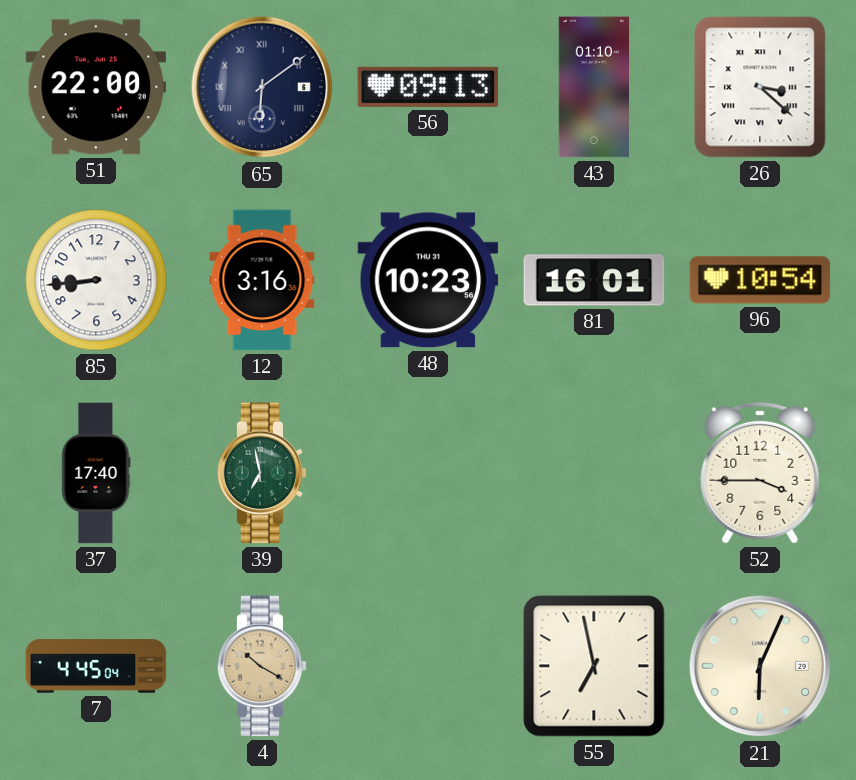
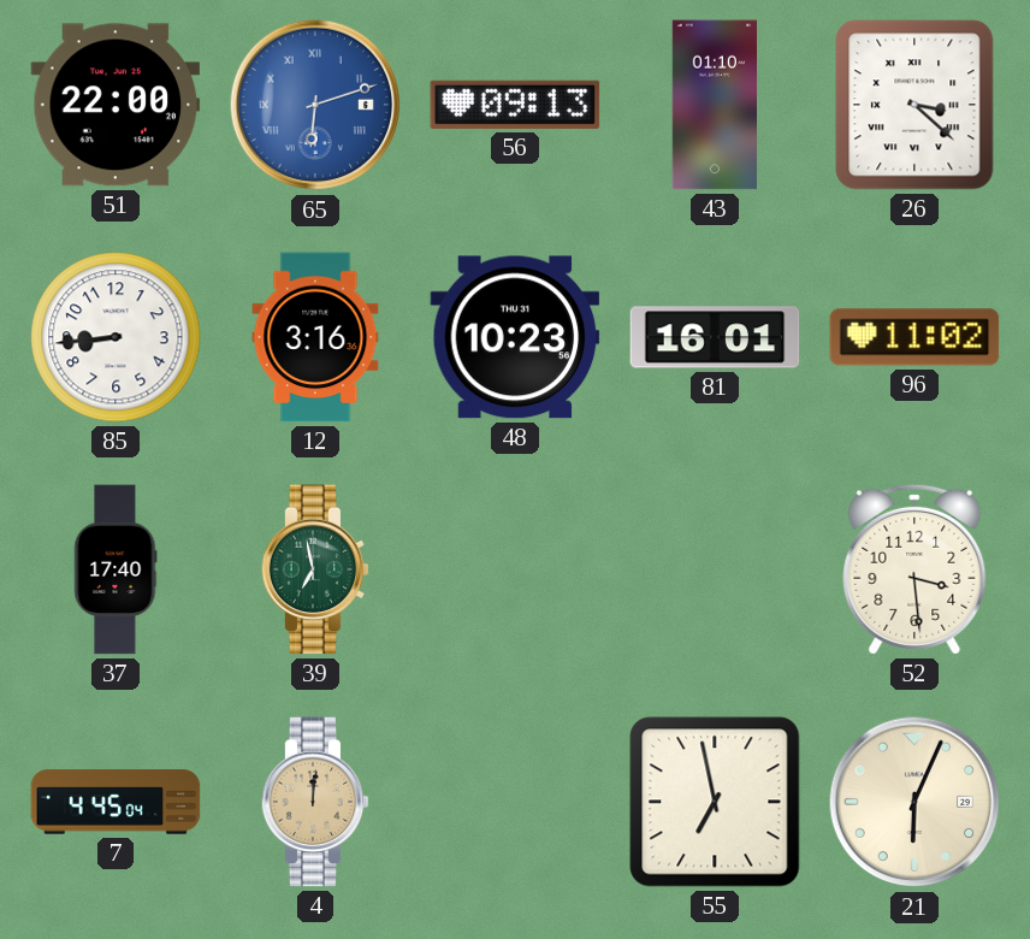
65: 6:09 -> 6:12
65 dial: navy -> blue
96: 10:54 -> 11:02
52: 3:45 -> 3:29
4: 10:20 -> 12:01
